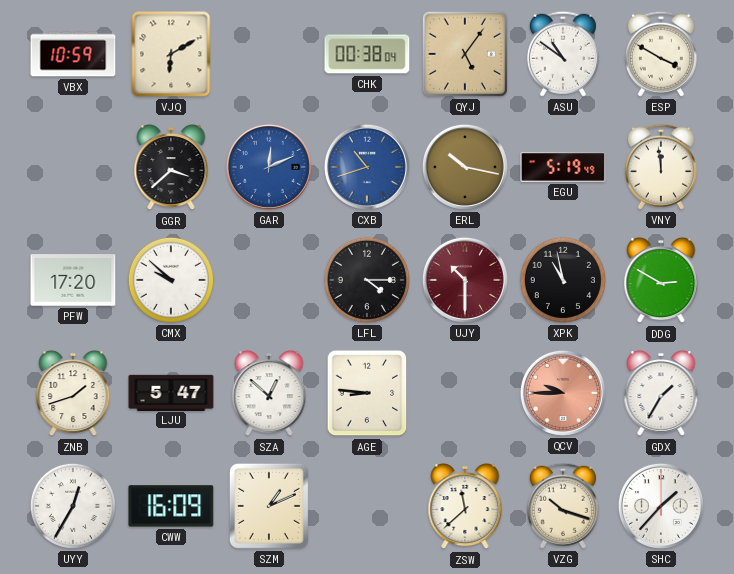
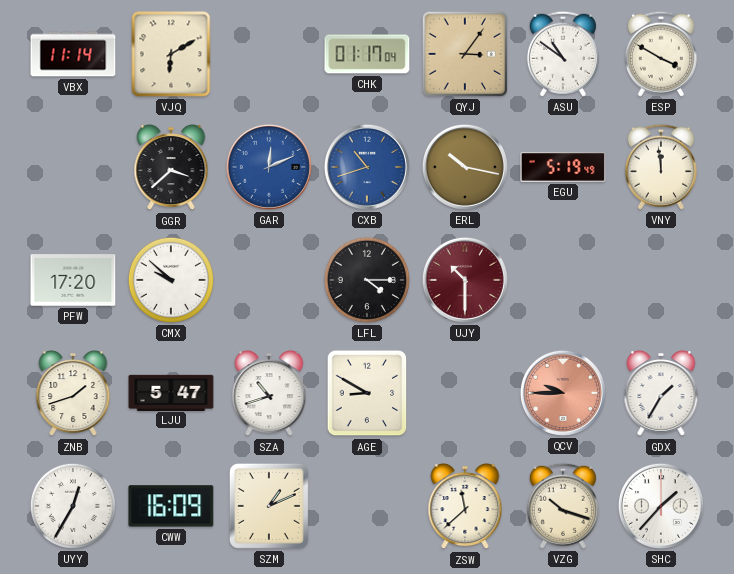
VBX: 10:59 -> 11:14
CHK: 00:38 -> 01:17
QYJ: 5:06 -> 3:06
XPK: 10:58 -> none
DDG: 2:50 -> none
SZA: 12:52 -> 10:42
AGE: 8:46 -> 8:50
